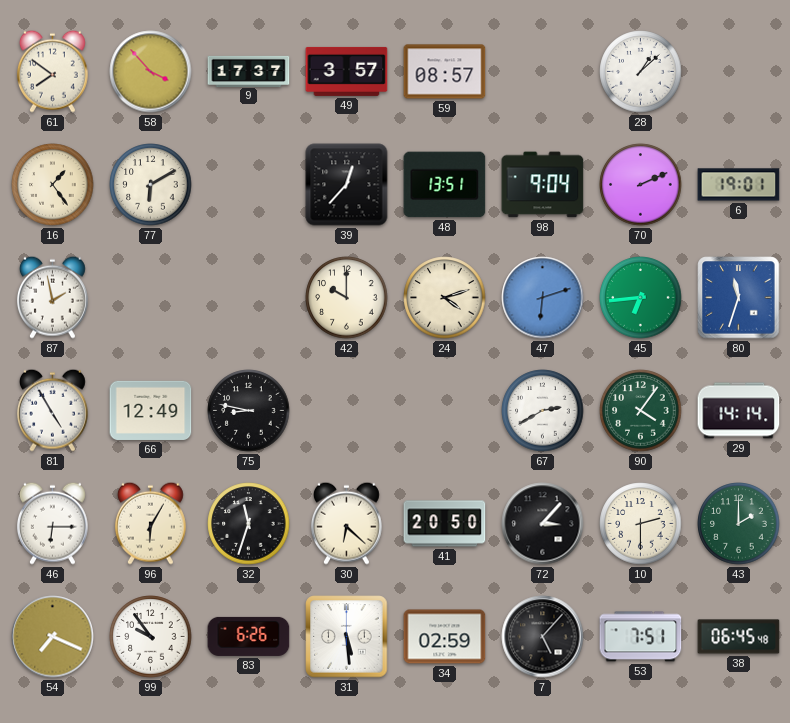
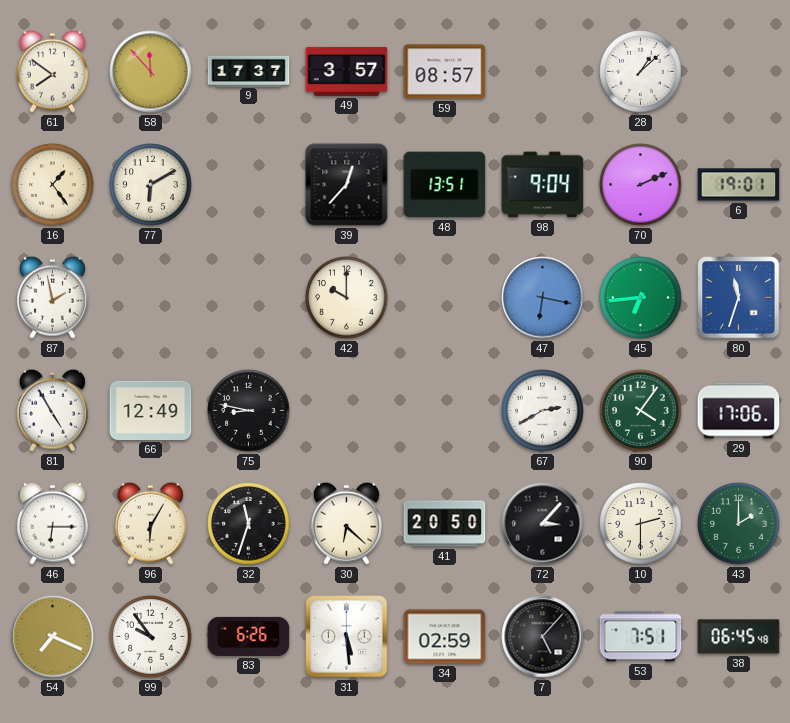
58: 3:53 -> 11:53
24: 4:12 -> none
47: 6:12 -> 6:17
29: 14:14 -> 17:06
